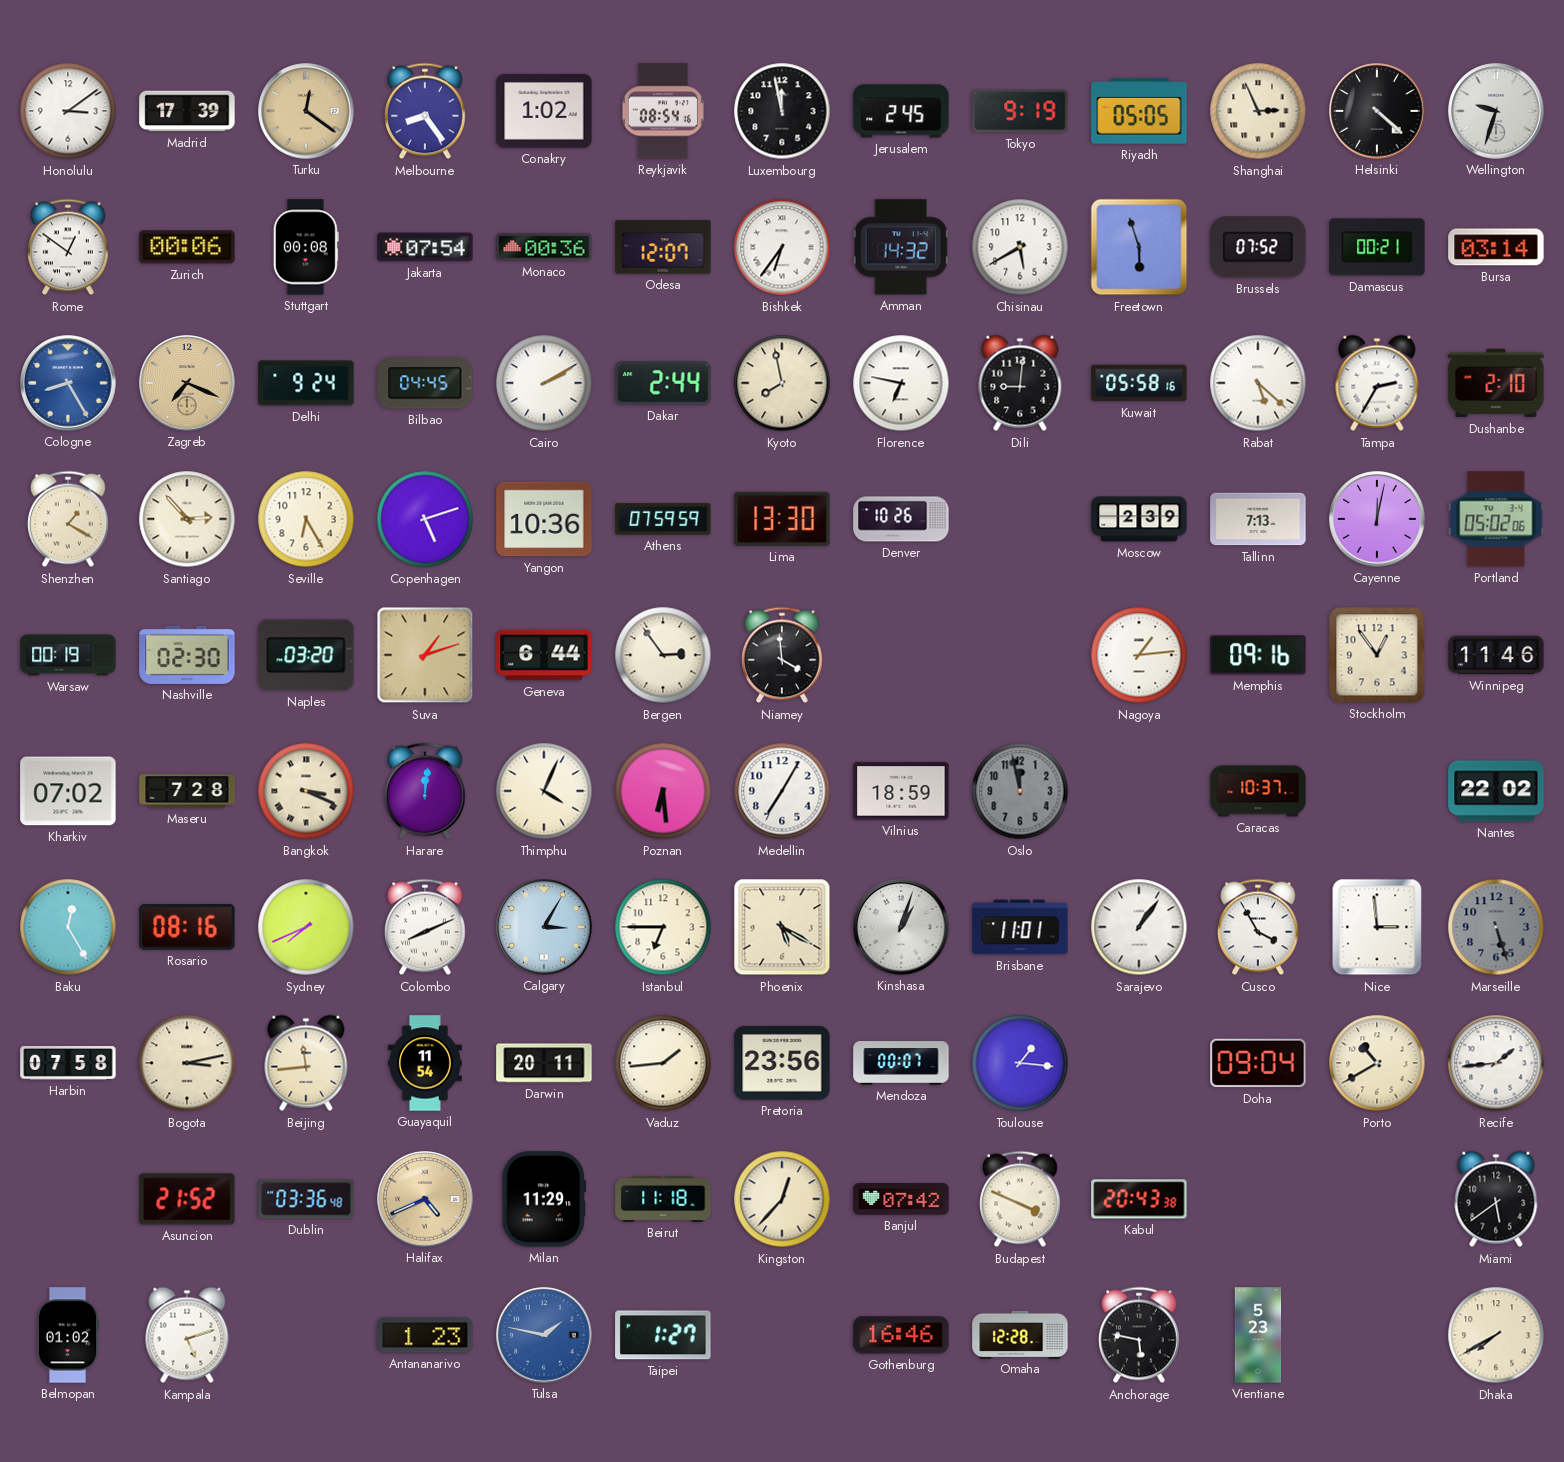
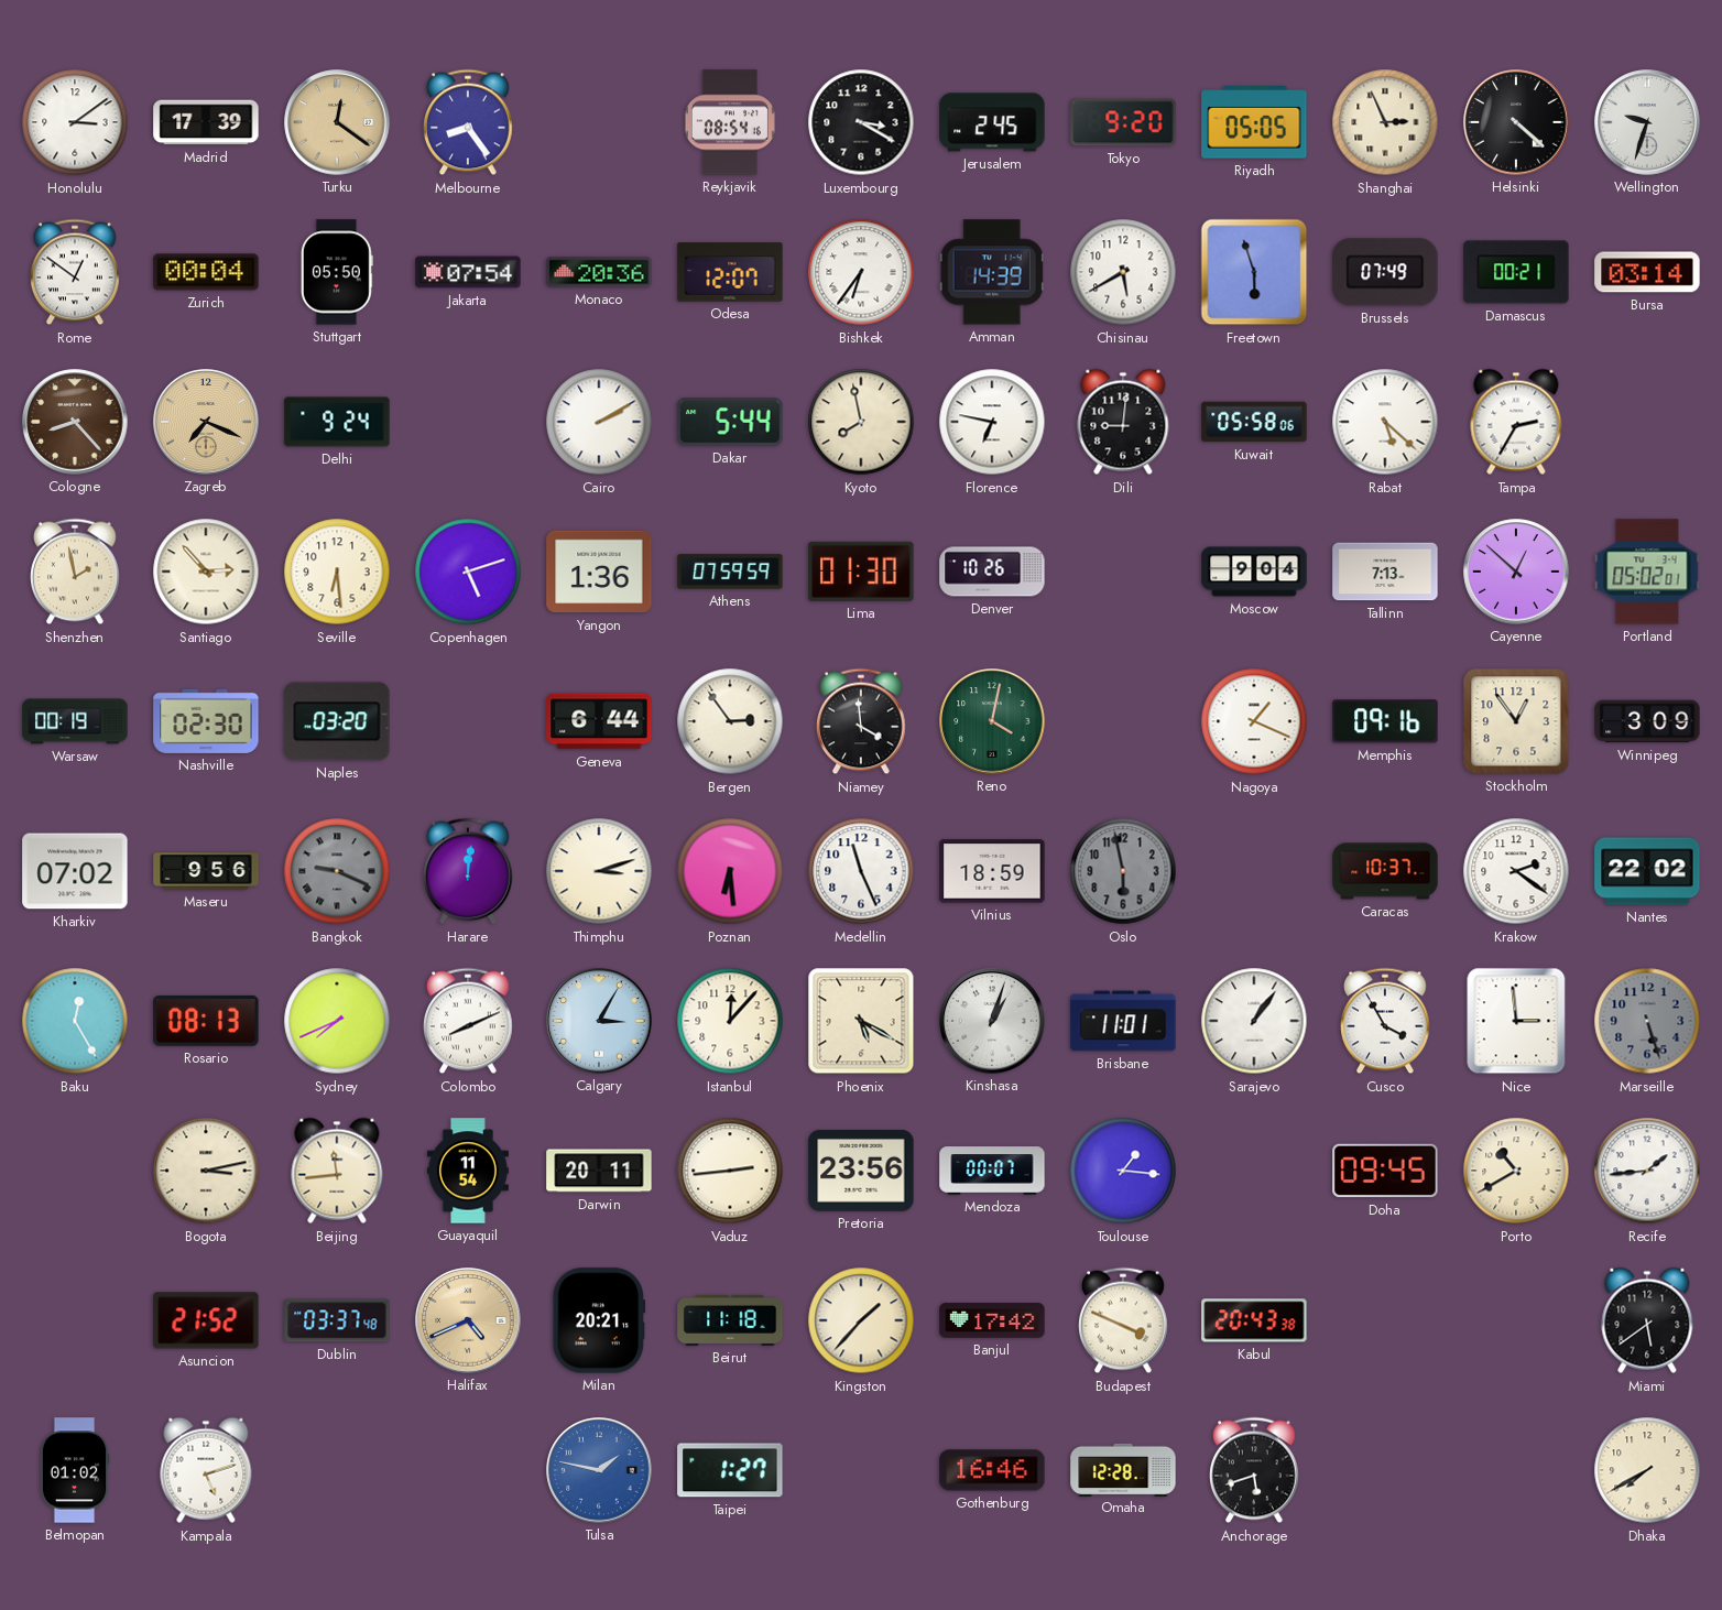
Conakry: 1:02 -> none
Luxembourg: 11:58 -> 3:20
Tokyo: 9:19 -> 9:20
Zurich: 00:06 -> 00:04
Stuttgart: 00:08 -> 05:50
Monaco: 00:36 -> 20:36
Amman: 14:32 -> 14:39
Brussels: 07:52 -> 07:49
Cologne: 8:25 -> 8:23
Cologne dial: blue -> brown
Bilbao: 04:45 -> none
Dakar: 2:44 -> 5:44
Kuwait: 05:58:16 -> 05:58:06
Dushanbe: 2:10 -> none
Shenzhen: 1:20 -> 1:58
Seville: 6:25 -> 6:29
Yangon: 10:36 -> 1:36
Lima: 13:30 -> 01:30
Moscow: 2:39 -> 9:04
Cayenne: 12:02 -> 12:52
Portland: 05:02:06 -> 05:02:01
Suva: 1:12 -> none
Reno: none -> 4:02
Nagoya: 1:14 -> 1:19
Winnipeg: 11:46 -> 3:09
Maseru: 7:28 -> 9:56
Bangkok: 3:19 -> 9:19
Bangkok dial: cream -> grey
Thimphu: 4:04 -> 3:12
Medellin: 7:05 -> 11:26
Oslo: 11:58 -> 5:58
Krakow: none -> 2:21
Rosario: 08:16 -> 08:13
Istanbul: 6:45 -> 12:07
Harbin: 07:58 -> none
Vaduz: 1:44 -> 2:44
Doha: 09:04 -> 09:45
Dublin: 03:36 -> 03:37
Milan: 11:29 -> 20:21
Kingston: 12:37 -> 1:37
Banjul: 07:42 -> 17:42
Antananarivo: 1:23 -> none
Anchorage: 5:47 -> 5:42
Vientiane: 5:23 -> none
